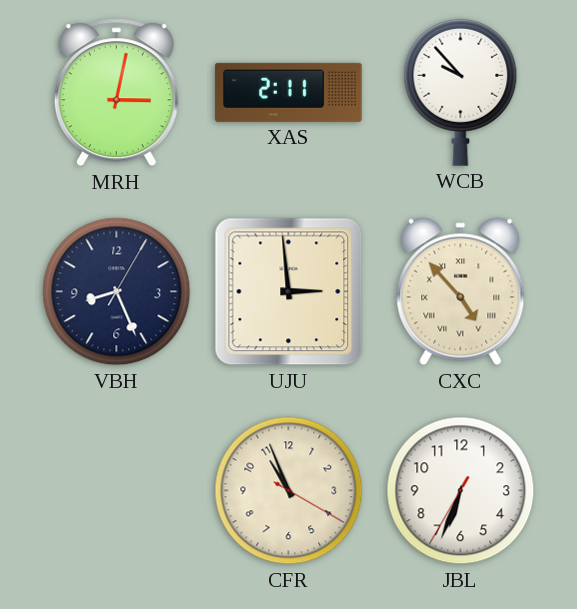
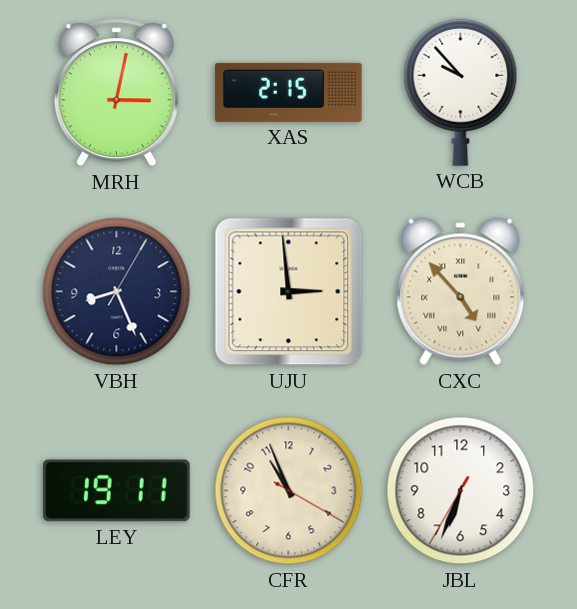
XAS: 2:11 -> 2:15
LEY: none -> 19:11
